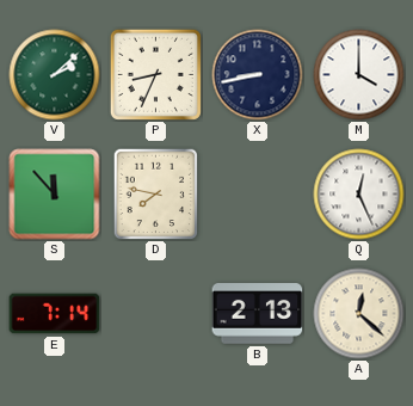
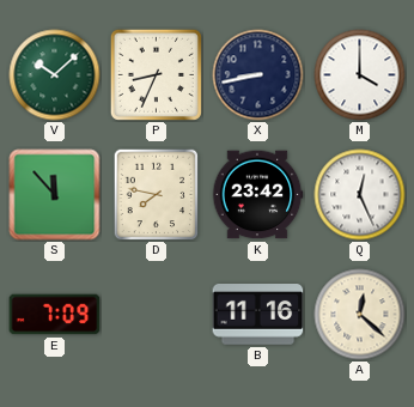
V: 2:08 -> 10:08
K: none -> 23:42
E: 7:14 -> 7:09
B: 2:13 -> 11:16
